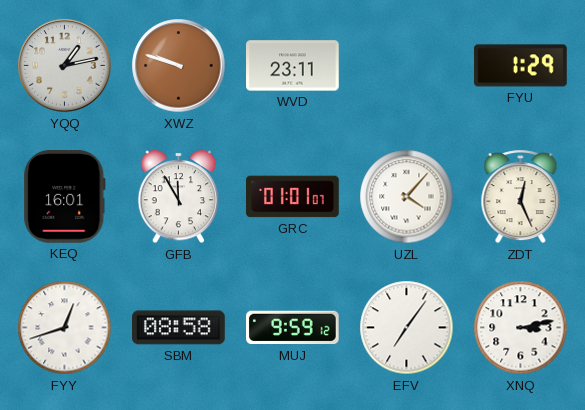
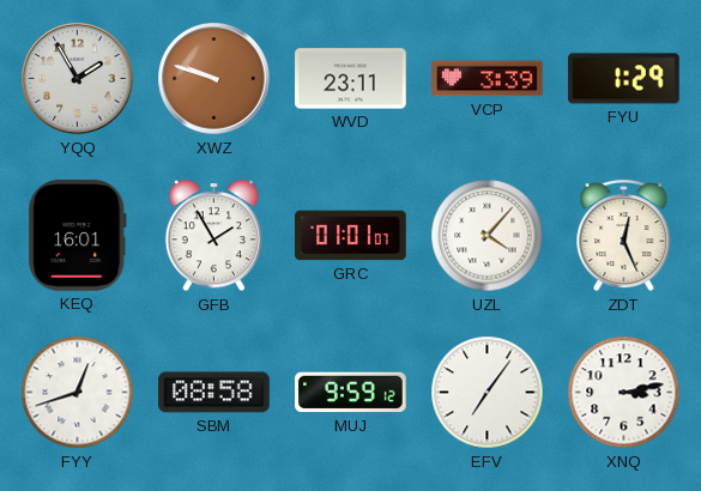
YQQ: 1:13 -> 1:55
VCP: none -> 3:39
GFB: 11:55 -> 1:55
